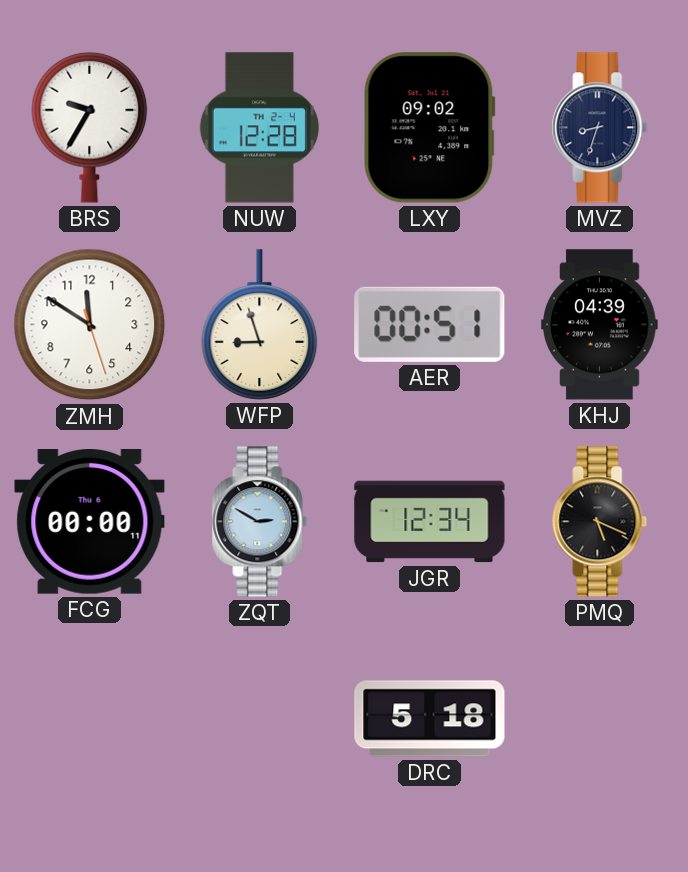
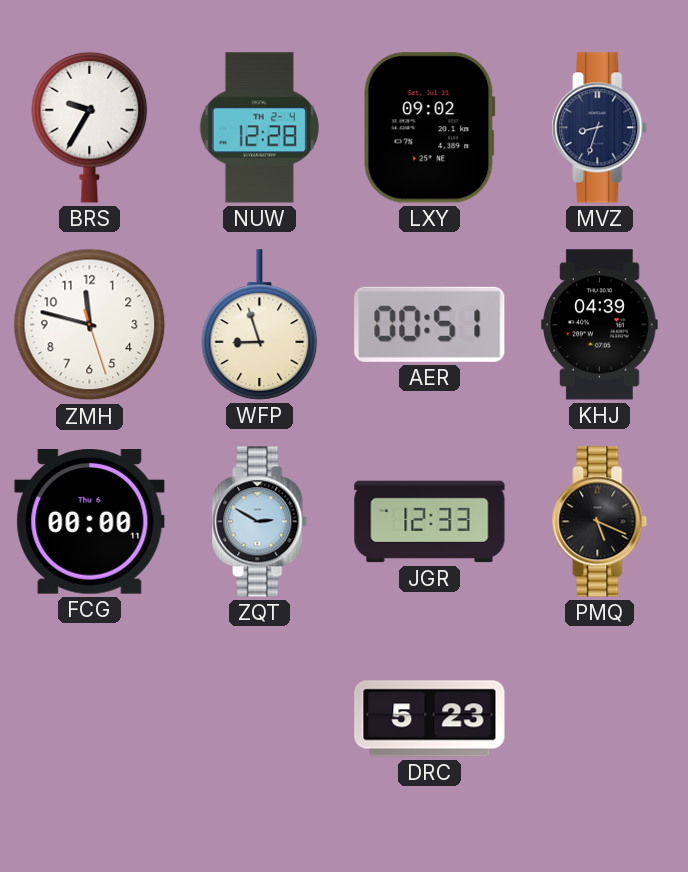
ZMH: 11:50 -> 11:47
JGR: 12:34 -> 12:33
DRC: 5:18 -> 5:23
